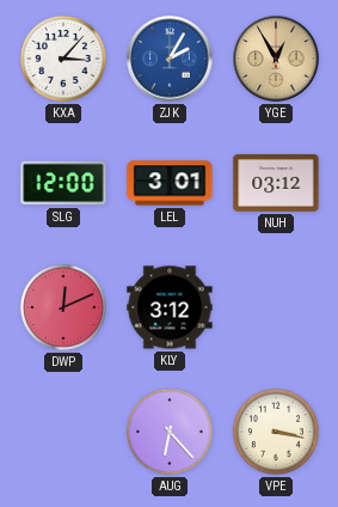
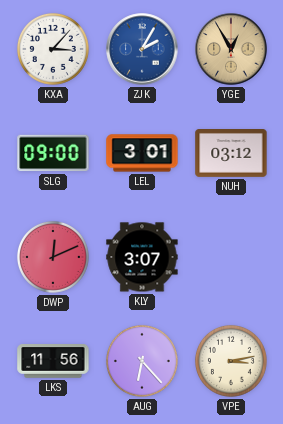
SLG: 12:00 -> 09:00
KLY: 3:12 -> 3:07
LKS: none -> 11:56
VPE: 3:17 -> 3:13
